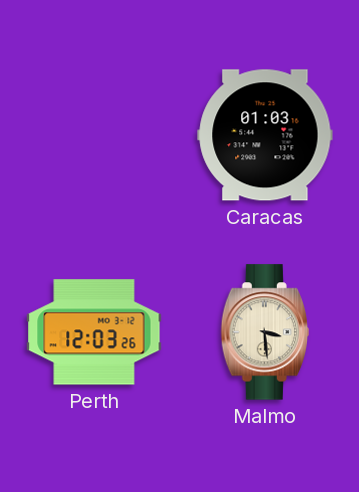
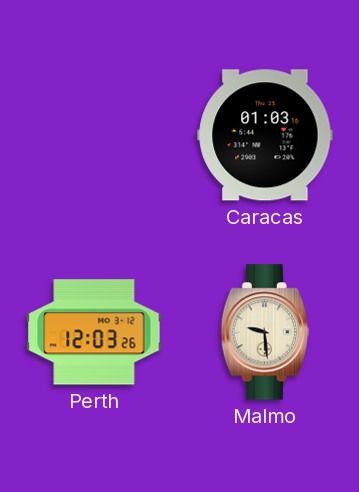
Malmo: 3:29 -> 9:29
